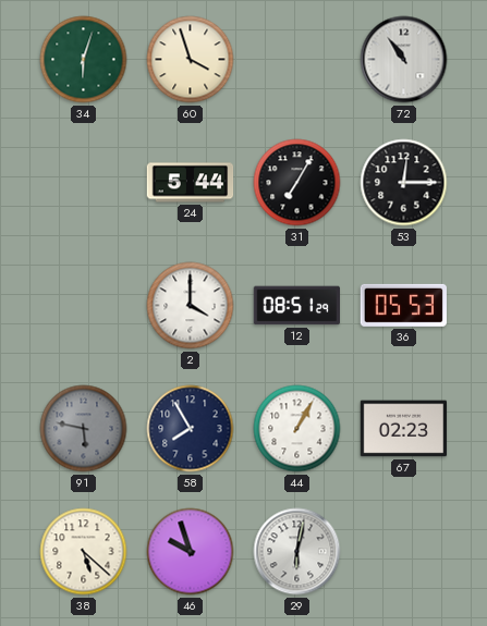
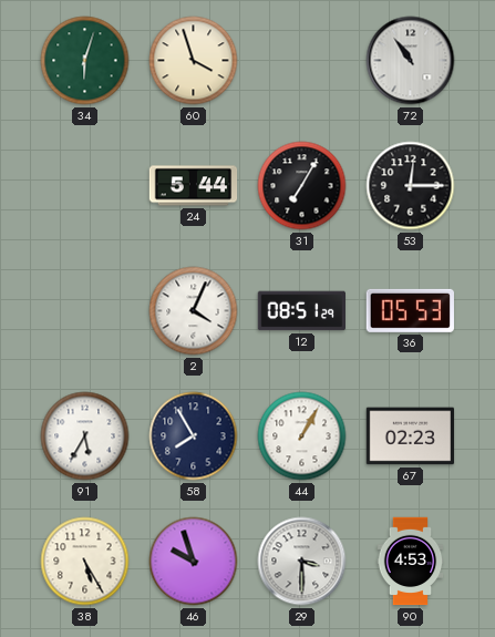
2: 4:00 -> 4:04
91: 5:47 -> 5:35
91 dial: grey -> white
38: 5:22 -> 5:25
29: 6:02 -> 3:30
90: none -> 4:53
